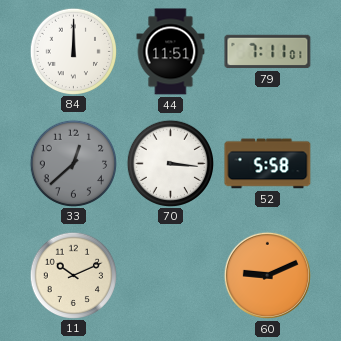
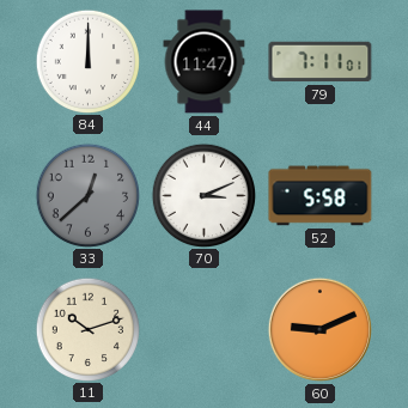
44: 11:51 -> 11:47
70: 3:16 -> 3:11
11: 10:11 -> 10:12
